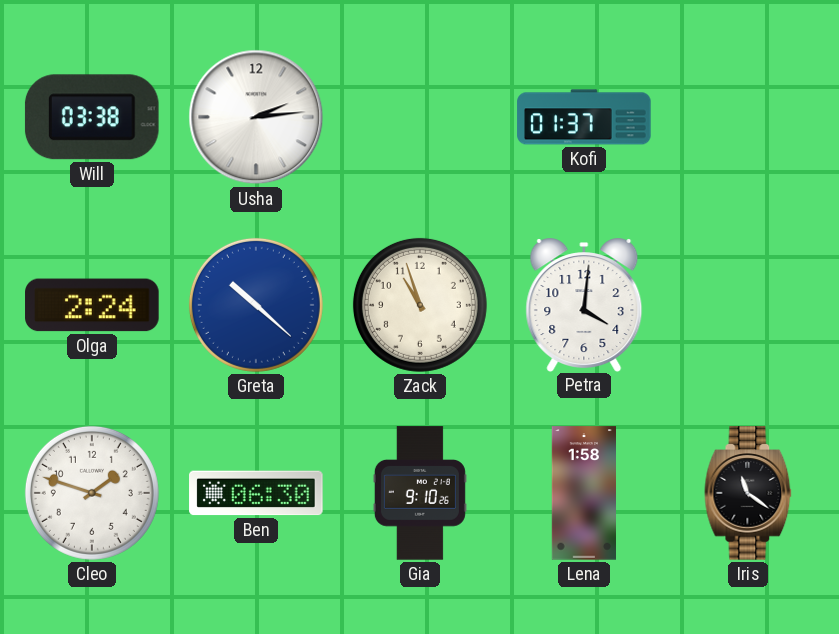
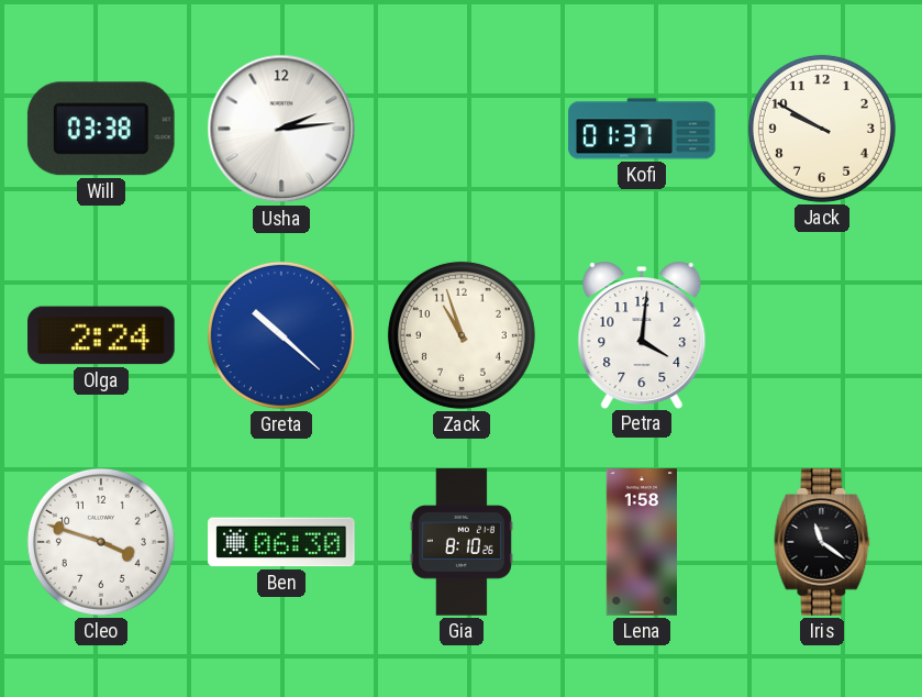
Jack: none -> 9:50
Cleo: 1:48 -> 3:48
Gia: 9:10 -> 8:10
